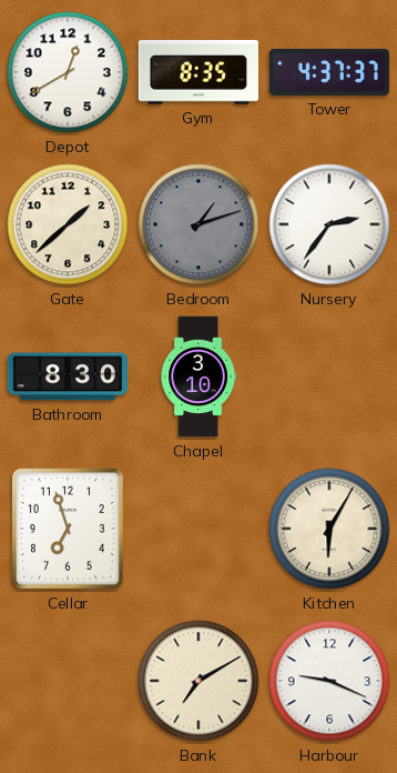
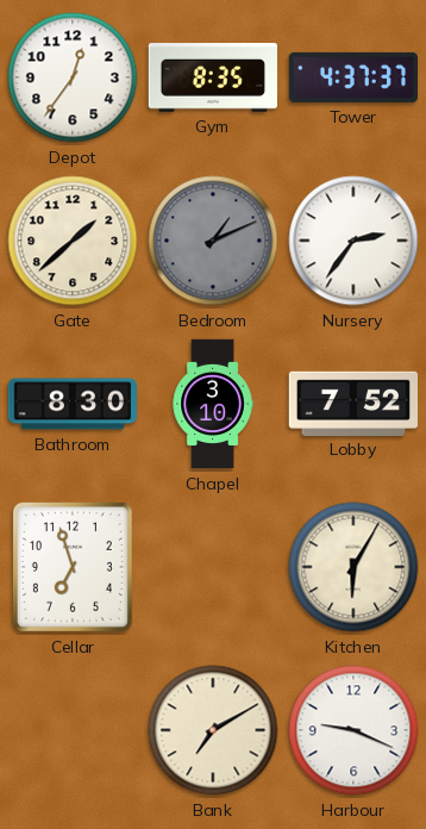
Depot: 12:40 -> 12:36
Bedroom: 1:12 -> 1:11
Lobby: none -> 7:52
